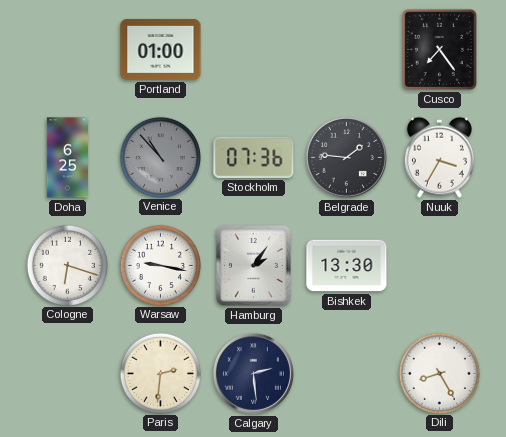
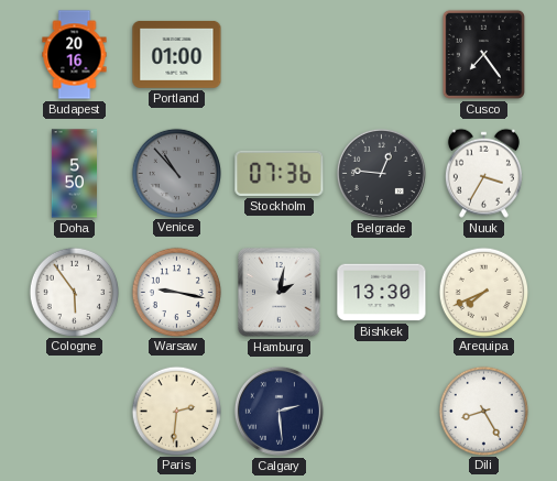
Budapest: none -> 20:16
Doha: 6:25 -> 5:50
Belgrade: 1:46 -> 12:46
Cologne: 6:18 -> 5:54
Hamburg: 2:06 -> 2:02
Arequipa: none -> 7:41
